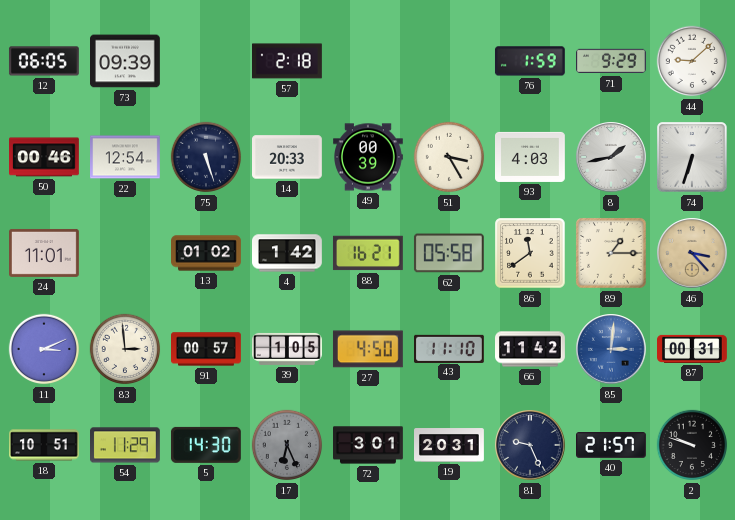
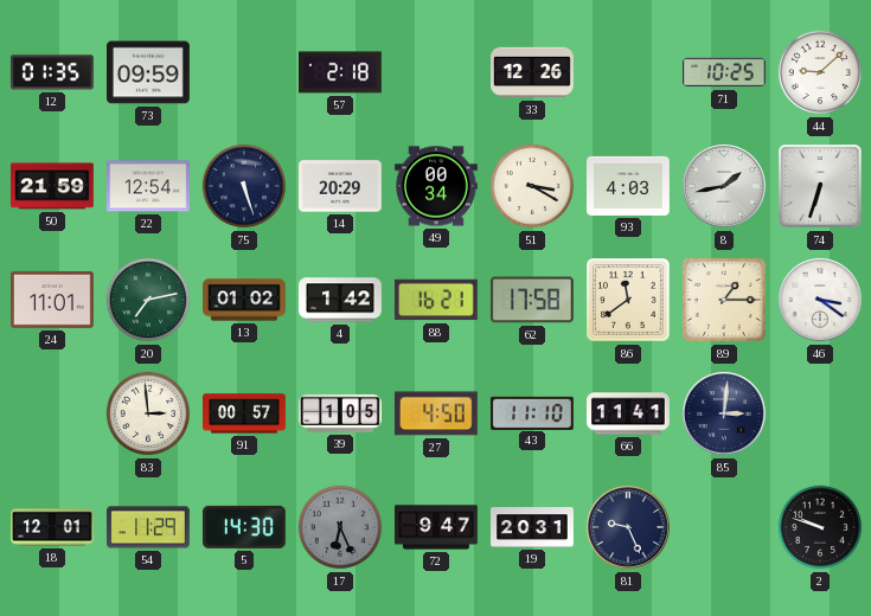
12: 06:05 -> 01:35
73: 09:39 -> 09:59
33: none -> 12:26
76: 1:59 -> none
71: 9:29 -> 10:25
50: 00:46 -> 21:59
14: 20:33 -> 20:29
49: 00:39 -> 00:34
51: 3:25 -> 3:20
20: none -> 7:13
62: 05:58 -> 17:58
46: 3:23 -> 3:21
46 dial: champagne -> white
11: 3:11 -> none
66: 11:42 -> 11:41
85 dial: blue -> navy
87: 00:31 -> none
18: 10:51 -> 12:01
72: 3:01 -> 9:47
40: 21:57 -> none
